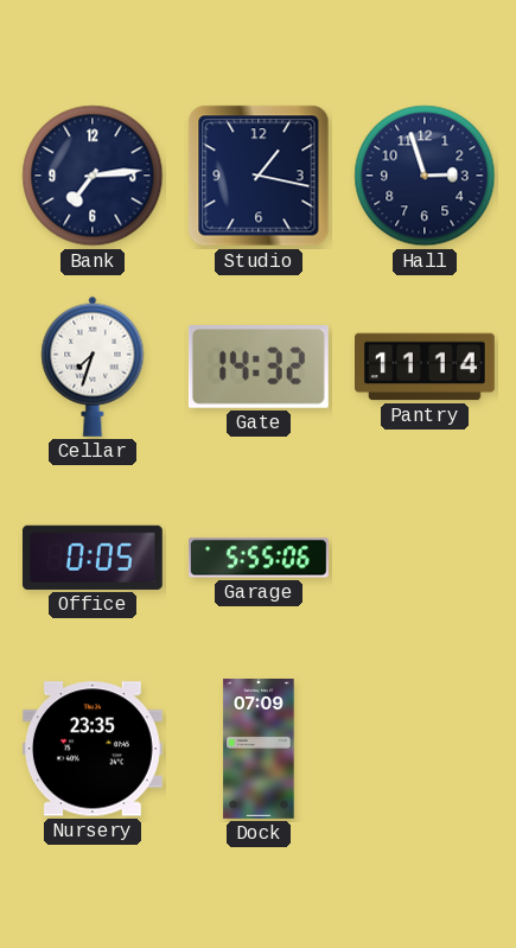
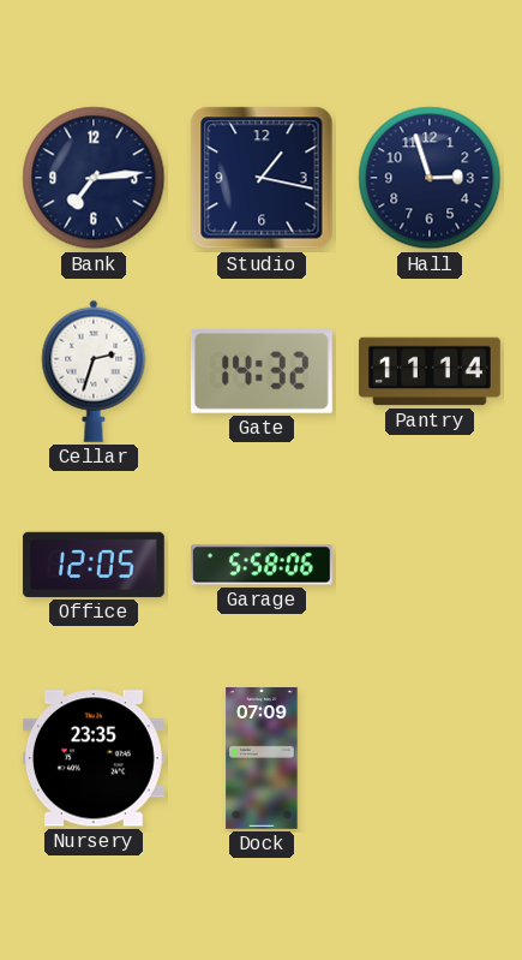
Cellar: 7:33 -> 2:33
Office: 0:05 -> 12:05
Garage: 5:55 -> 5:58
